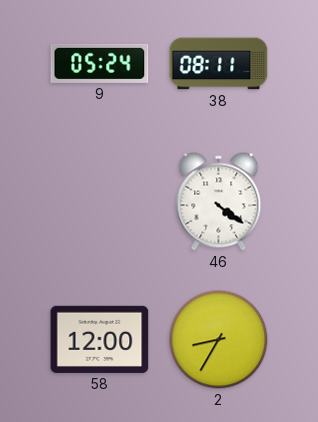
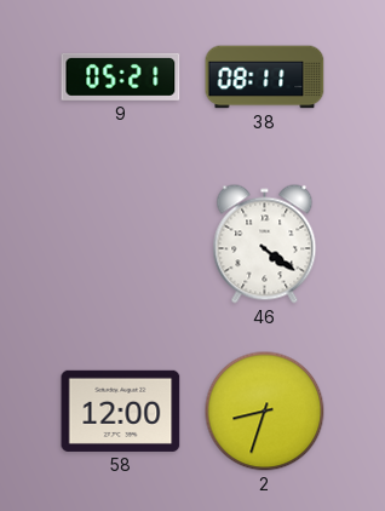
9: 05:24 -> 05:21
2: 8:35 -> 8:33
